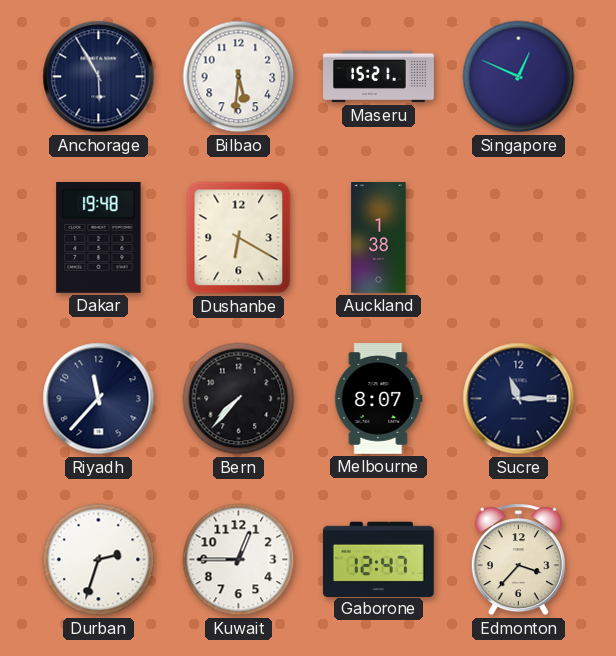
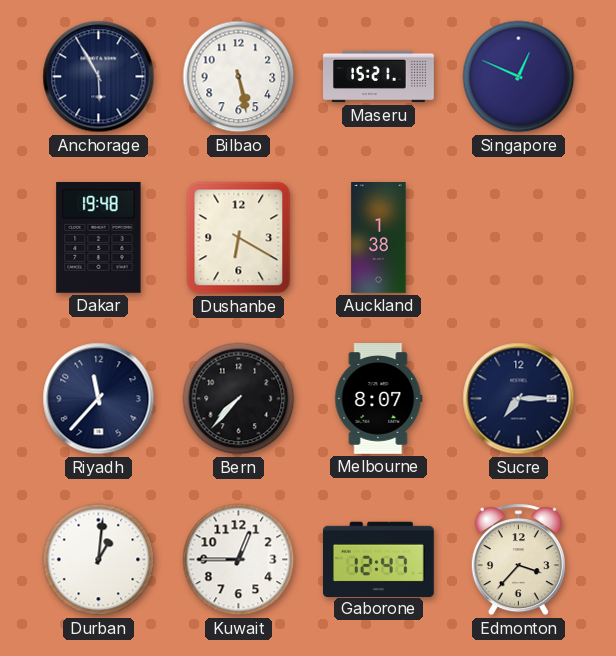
Bilbao: 5:31 -> 5:28
Sucre: 11:15 -> 7:15
Durban: 2:33 -> 1:01
